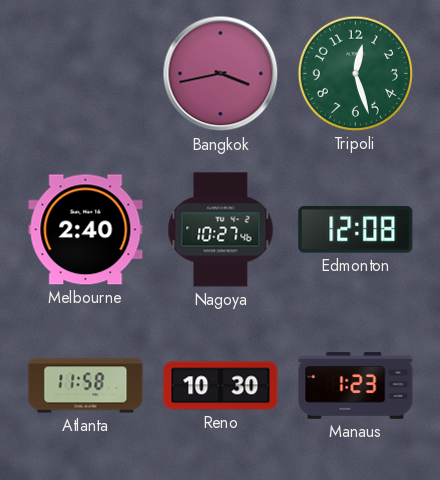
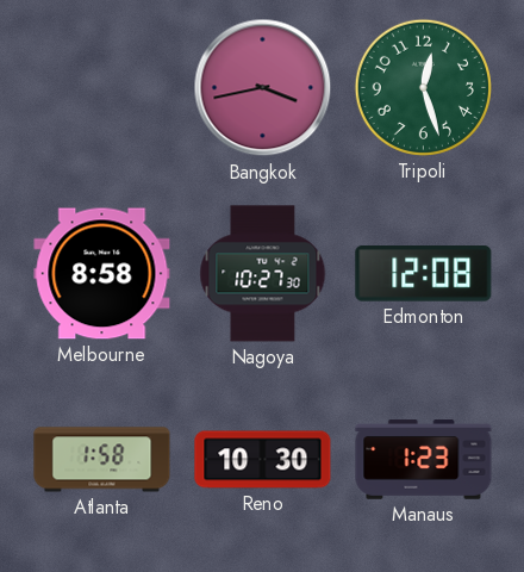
Melbourne: 2:40 -> 8:58
Nagoya: 10:27:46 -> 10:27:30
Atlanta: 11:58 -> 1:58
